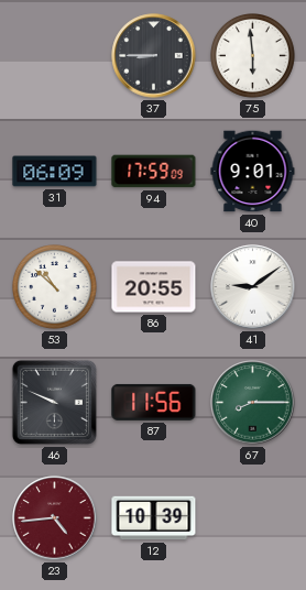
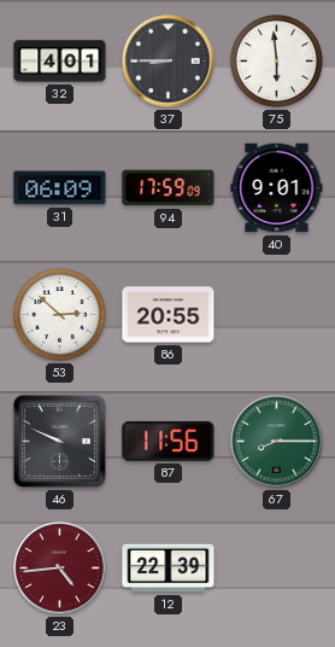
32: none -> 4:01
53: 10:52 -> 2:52
41: 9:09 -> none
12: 10:39 -> 22:39
